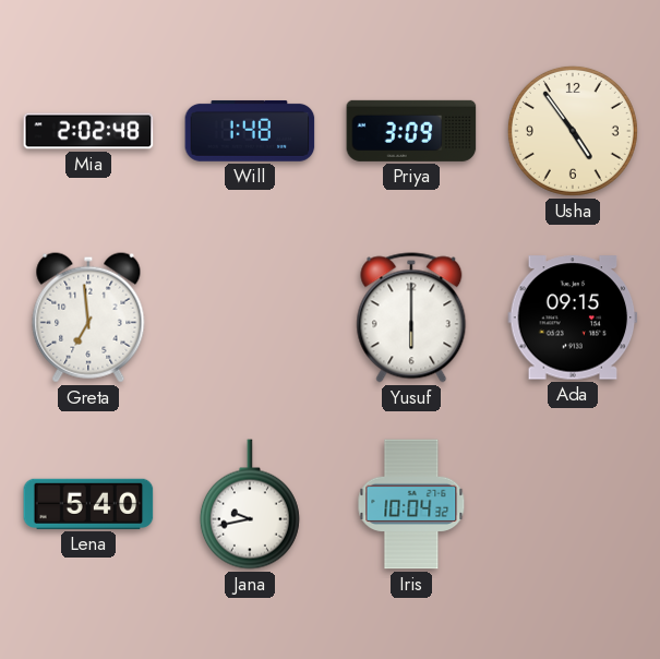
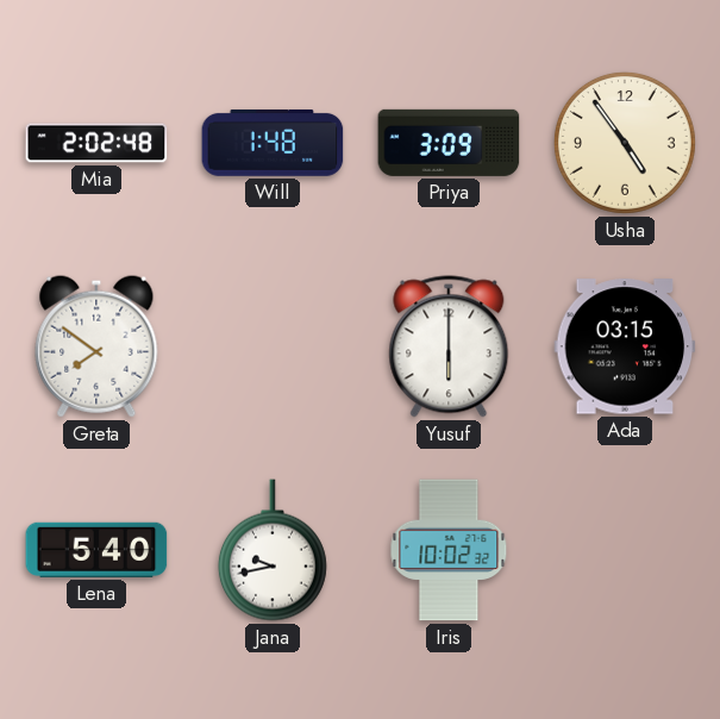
Greta: 6:59 -> 7:51
Ada: 09:15 -> 03:15
Iris: 10:04 -> 10:02
